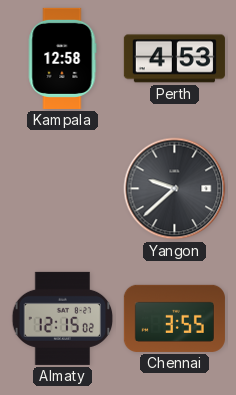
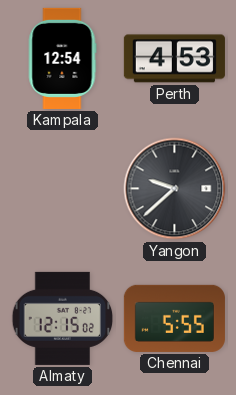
Kampala: 12:58 -> 12:54
Chennai: 3:55 -> 5:55
